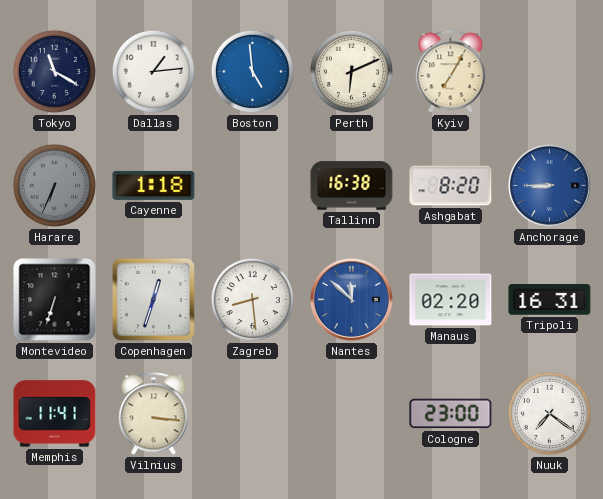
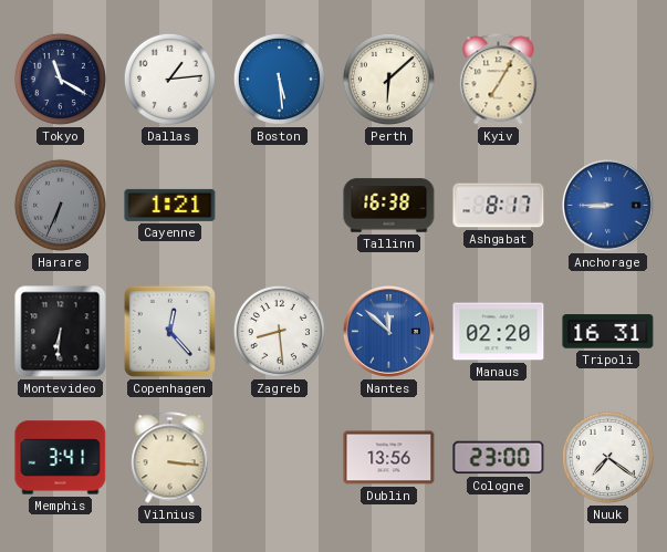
Boston: 4:59 -> 5:29
Perth: 6:11 -> 6:08
Cayenne: 1:18 -> 1:21
Ashgabat: 8:20 -> 8:17
Montevideo: 6:33 -> 6:31
Copenhagen: 12:33 -> 12:23
Memphis: 11:41 -> 3:41
Dublin: none -> 13:56
